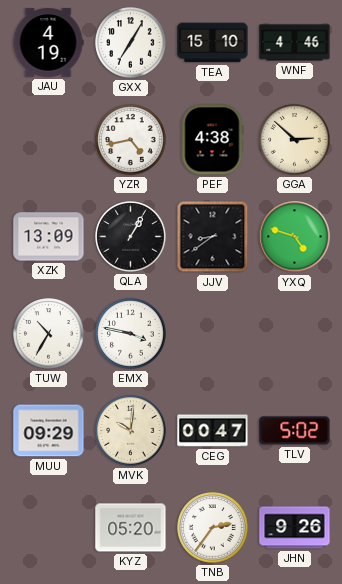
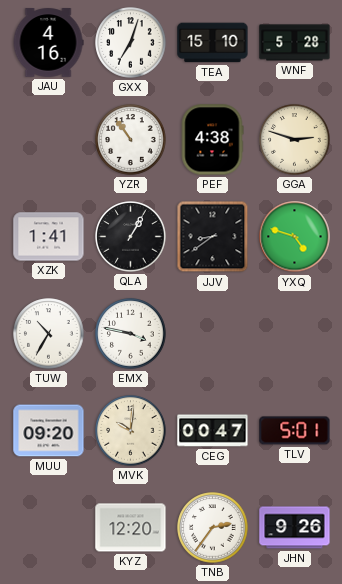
JAU: 4:19 -> 4:16
GXX: 7:05 -> 7:03
WNF: 4:46 -> 5:28
YZR: 4:43 -> 10:54
GGA: 2:52 -> 2:48
XZK: 13:09 -> 1:41
MUU: 09:29 -> 09:20
TLV: 5:02 -> 5:01
KYZ: 05:20 -> 12:20
